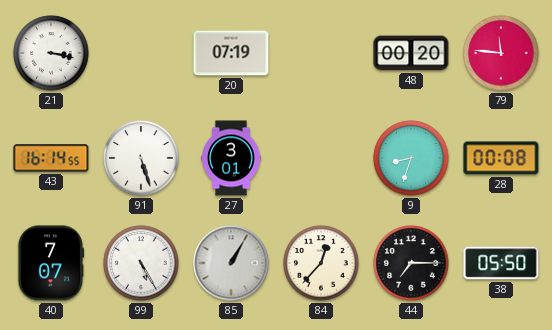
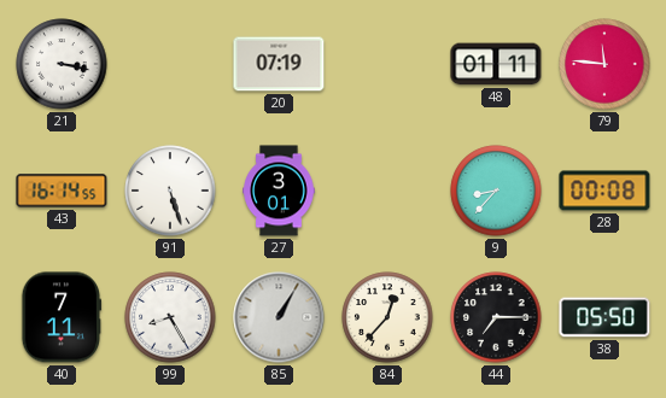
48: 00:20 -> 01:11
9: 8:33 -> 8:37
40: 7:07 -> 7:11
99: 5:25 -> 8:25
